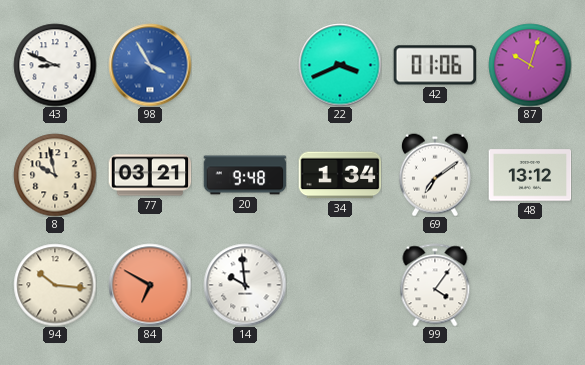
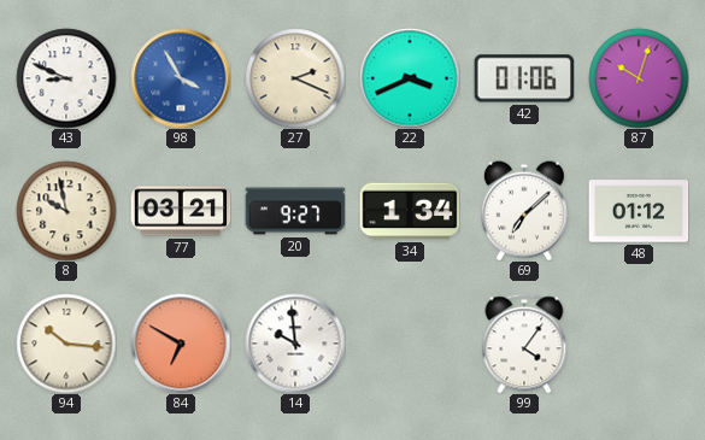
27: none -> 2:19
20: 9:48 -> 9:27
69: 7:09 -> 7:08
48: 13:12 -> 01:12
